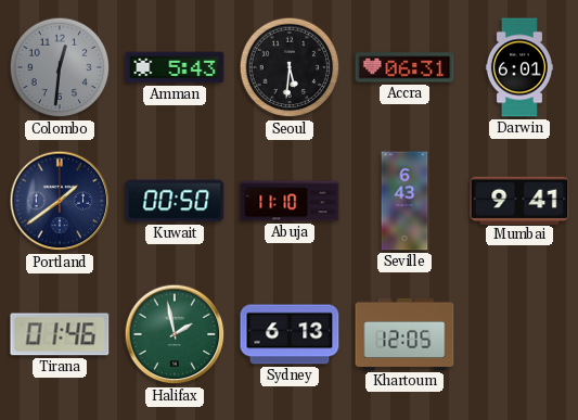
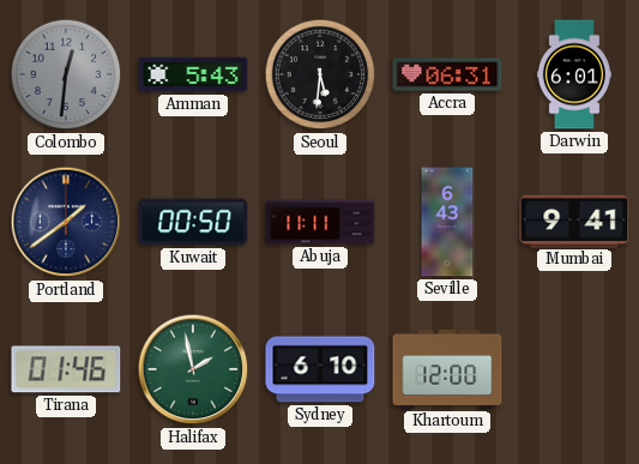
Abuja: 11:10 -> 11:11
Sydney: 6:13 -> 6:10
Khartoum: 12:05 -> 12:00
